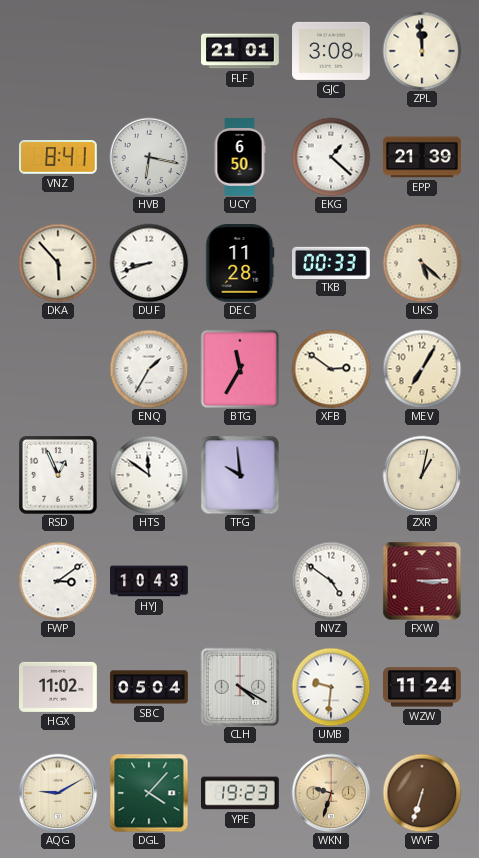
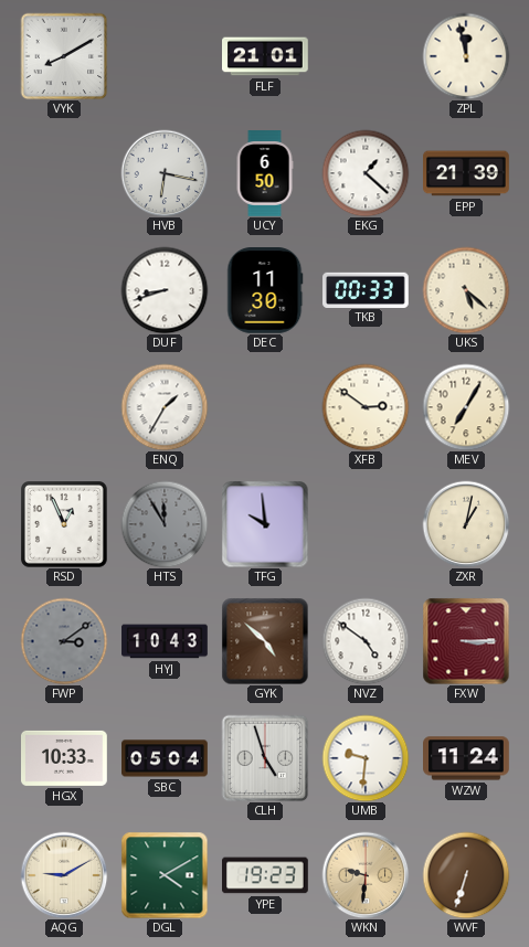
VYK: none -> 8:10
GJC: 3:08 -> none
ZPL: 11:59 -> 11:58
VNZ: 8:41 -> none
DKA: 5:53 -> none
DEC: 11:28 -> 11:30
BTG: 11:35 -> none
HTS: 11:51 -> 11:55
HTS dial: white -> grey
FWP dial: white -> grey
GYK: none -> 4:52
HGX: 11:02 -> 10:33
CLH: 4:20 -> 4:57
DGL: 4:07 -> 4:10
WKN: 9:33 -> 9:31
